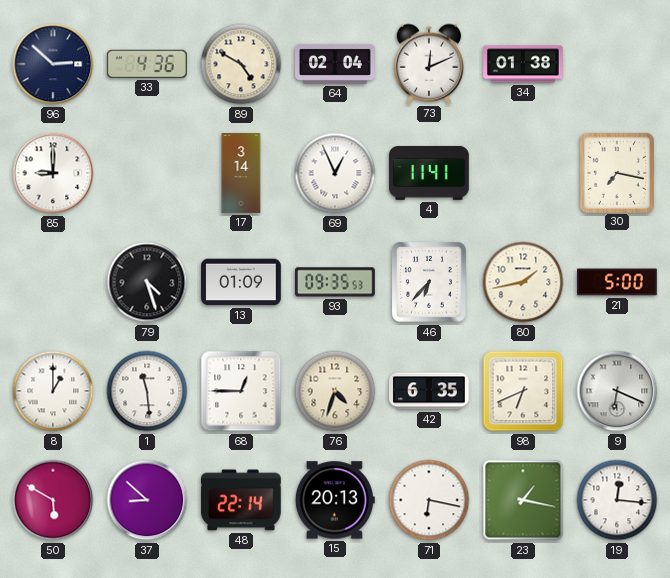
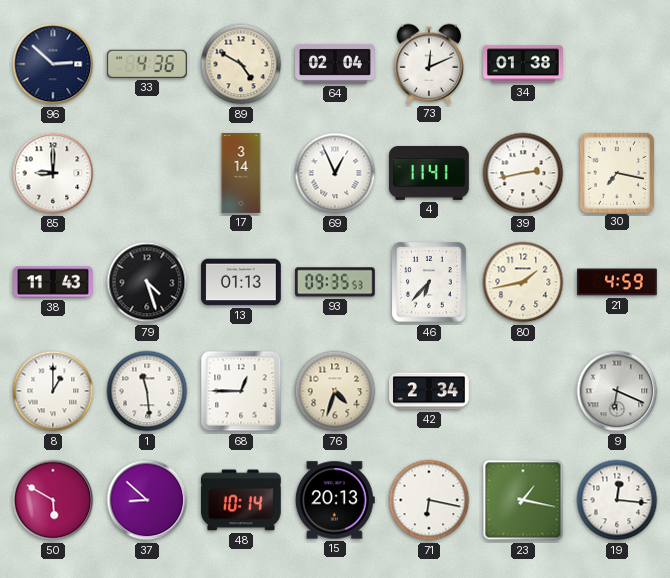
39: none -> 2:43
38: none -> 11:43
13: 01:09 -> 01:13
21: 5:00 -> 4:59
42: 6:35 -> 2:34
98: 6:41 -> none
48: 22:14 -> 10:14
